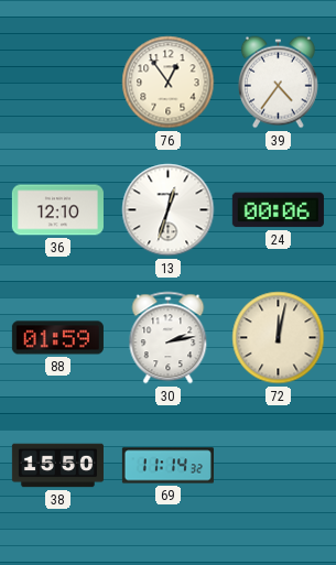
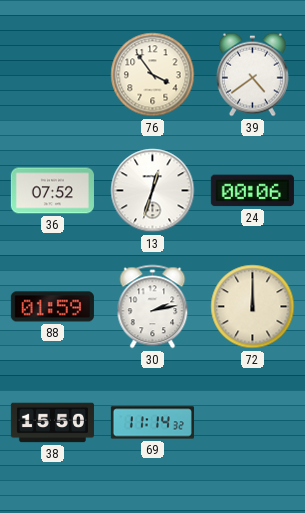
76: 12:54 -> 3:54
39: 4:36 -> 4:39
36: 12:10 -> 07:52
72: 12:02 -> 12:00
